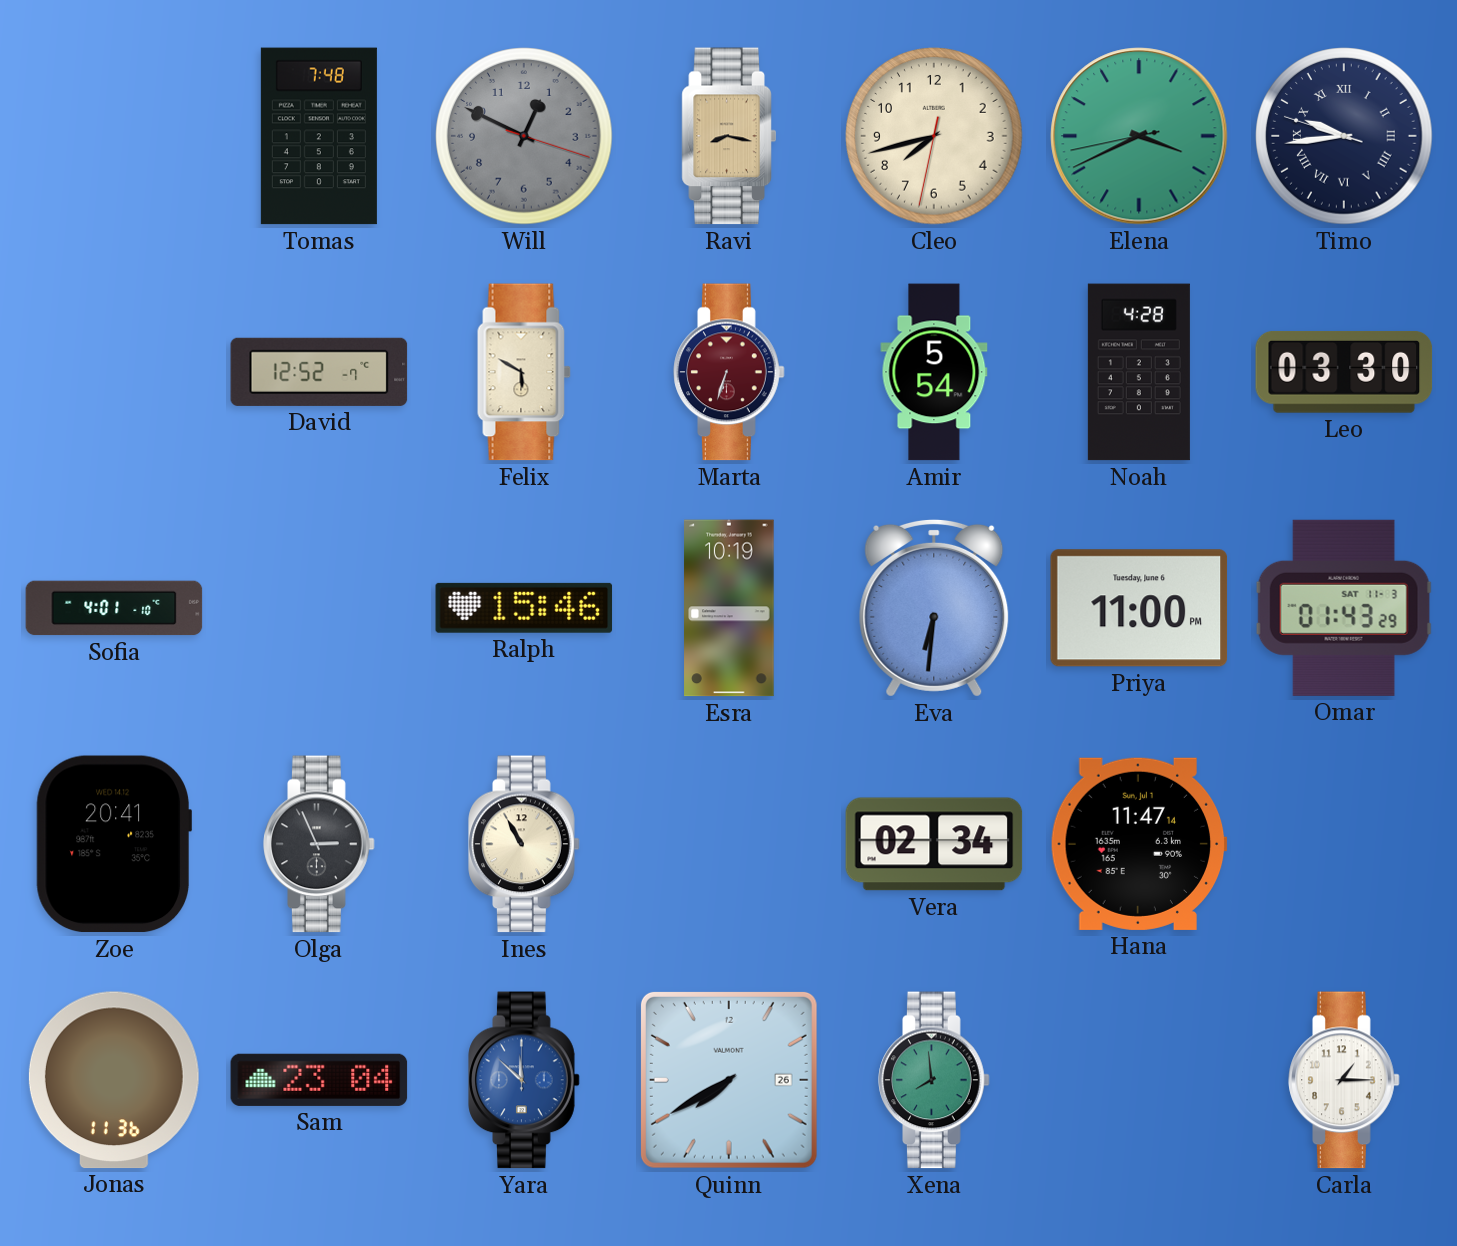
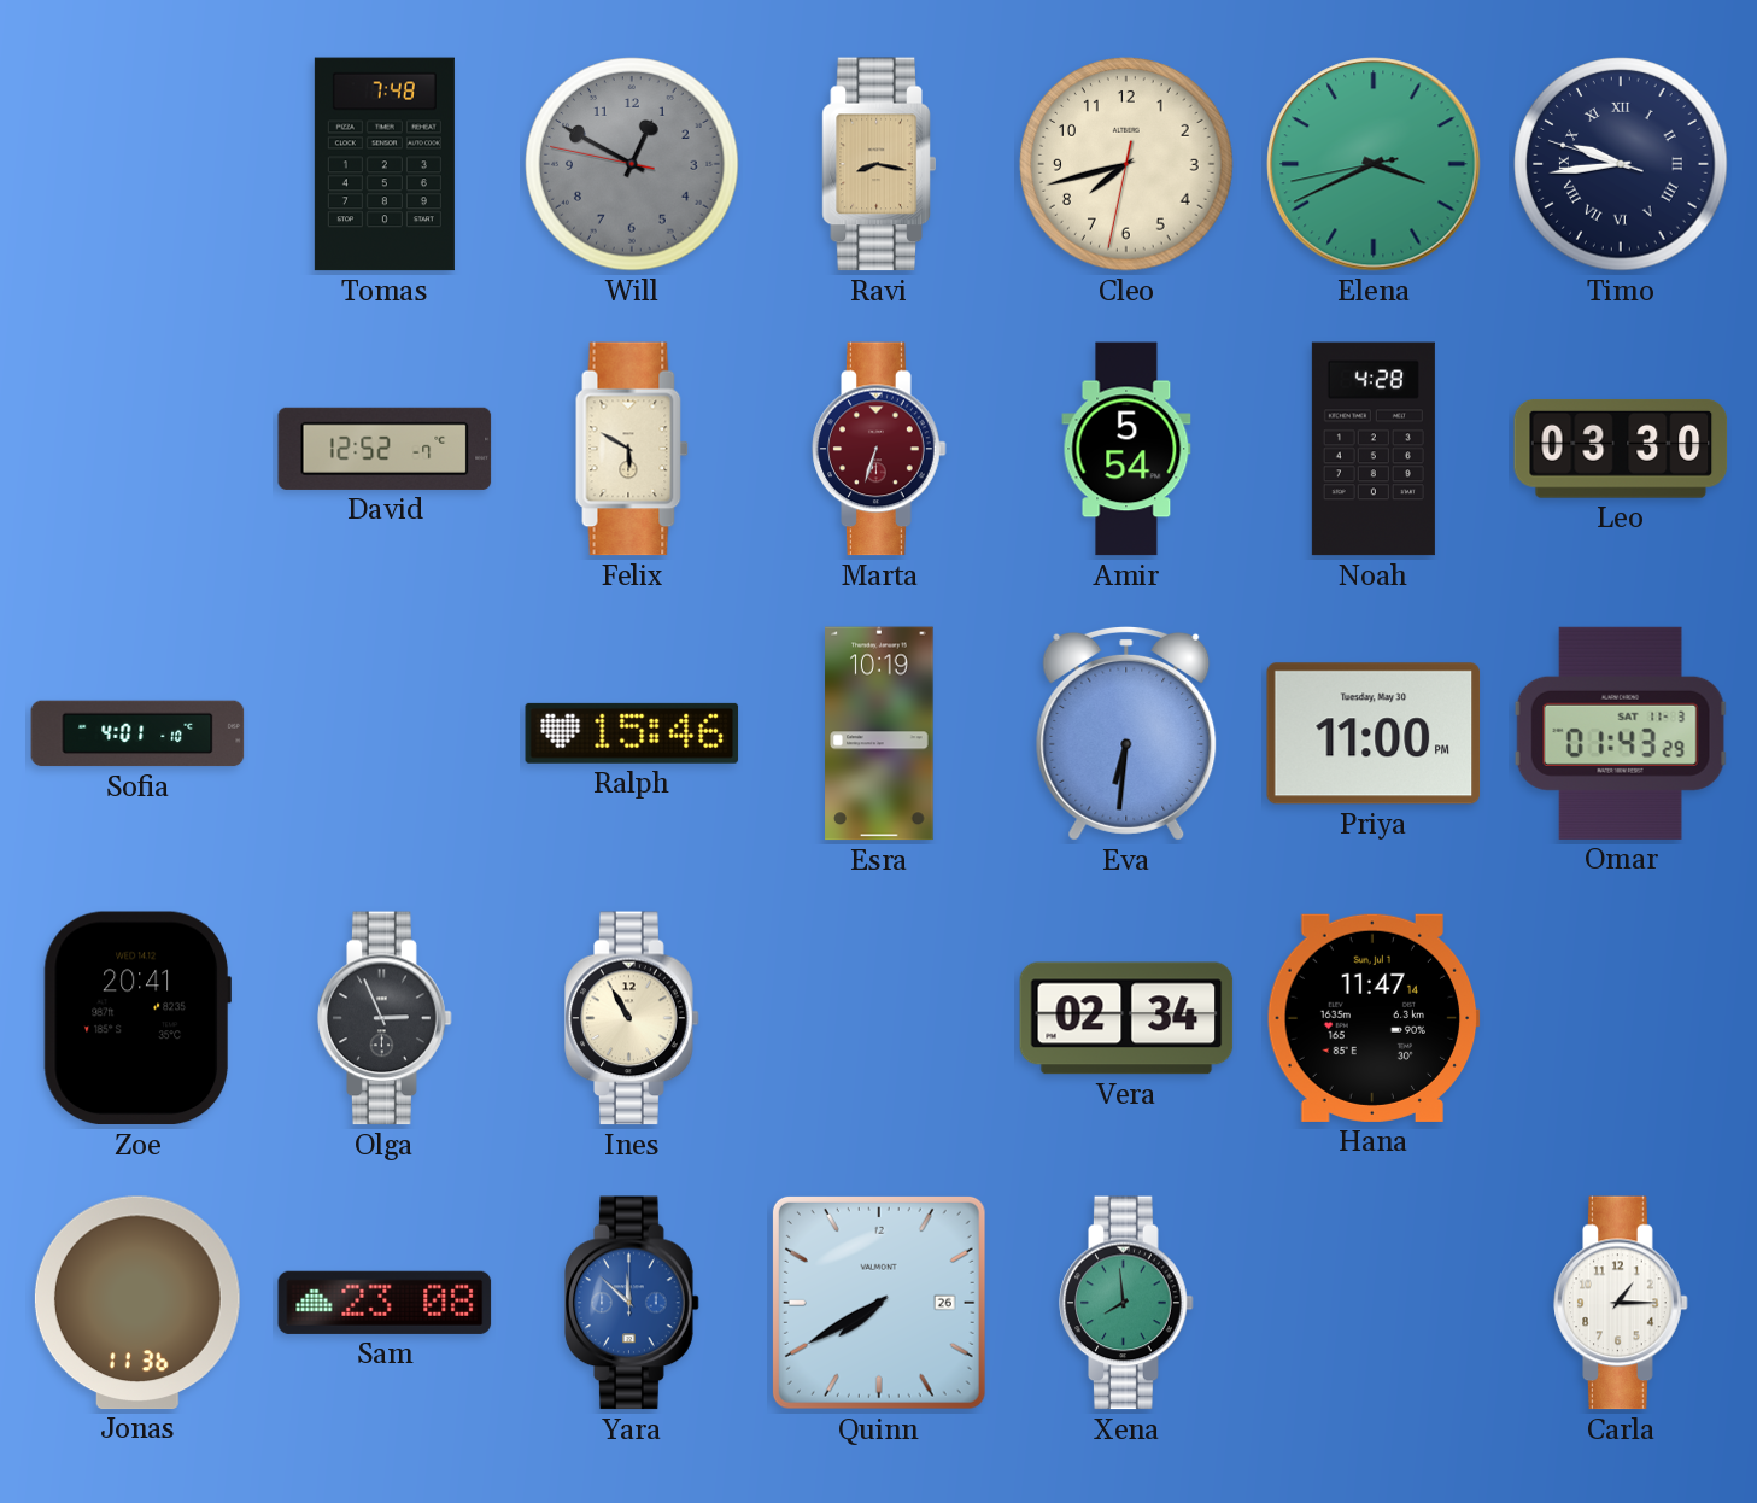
Will: 12:49:18 -> 12:49:47
Priya date: Tuesday, June 6 -> Tuesday, May 30
Sam: 23:04 -> 23:08
